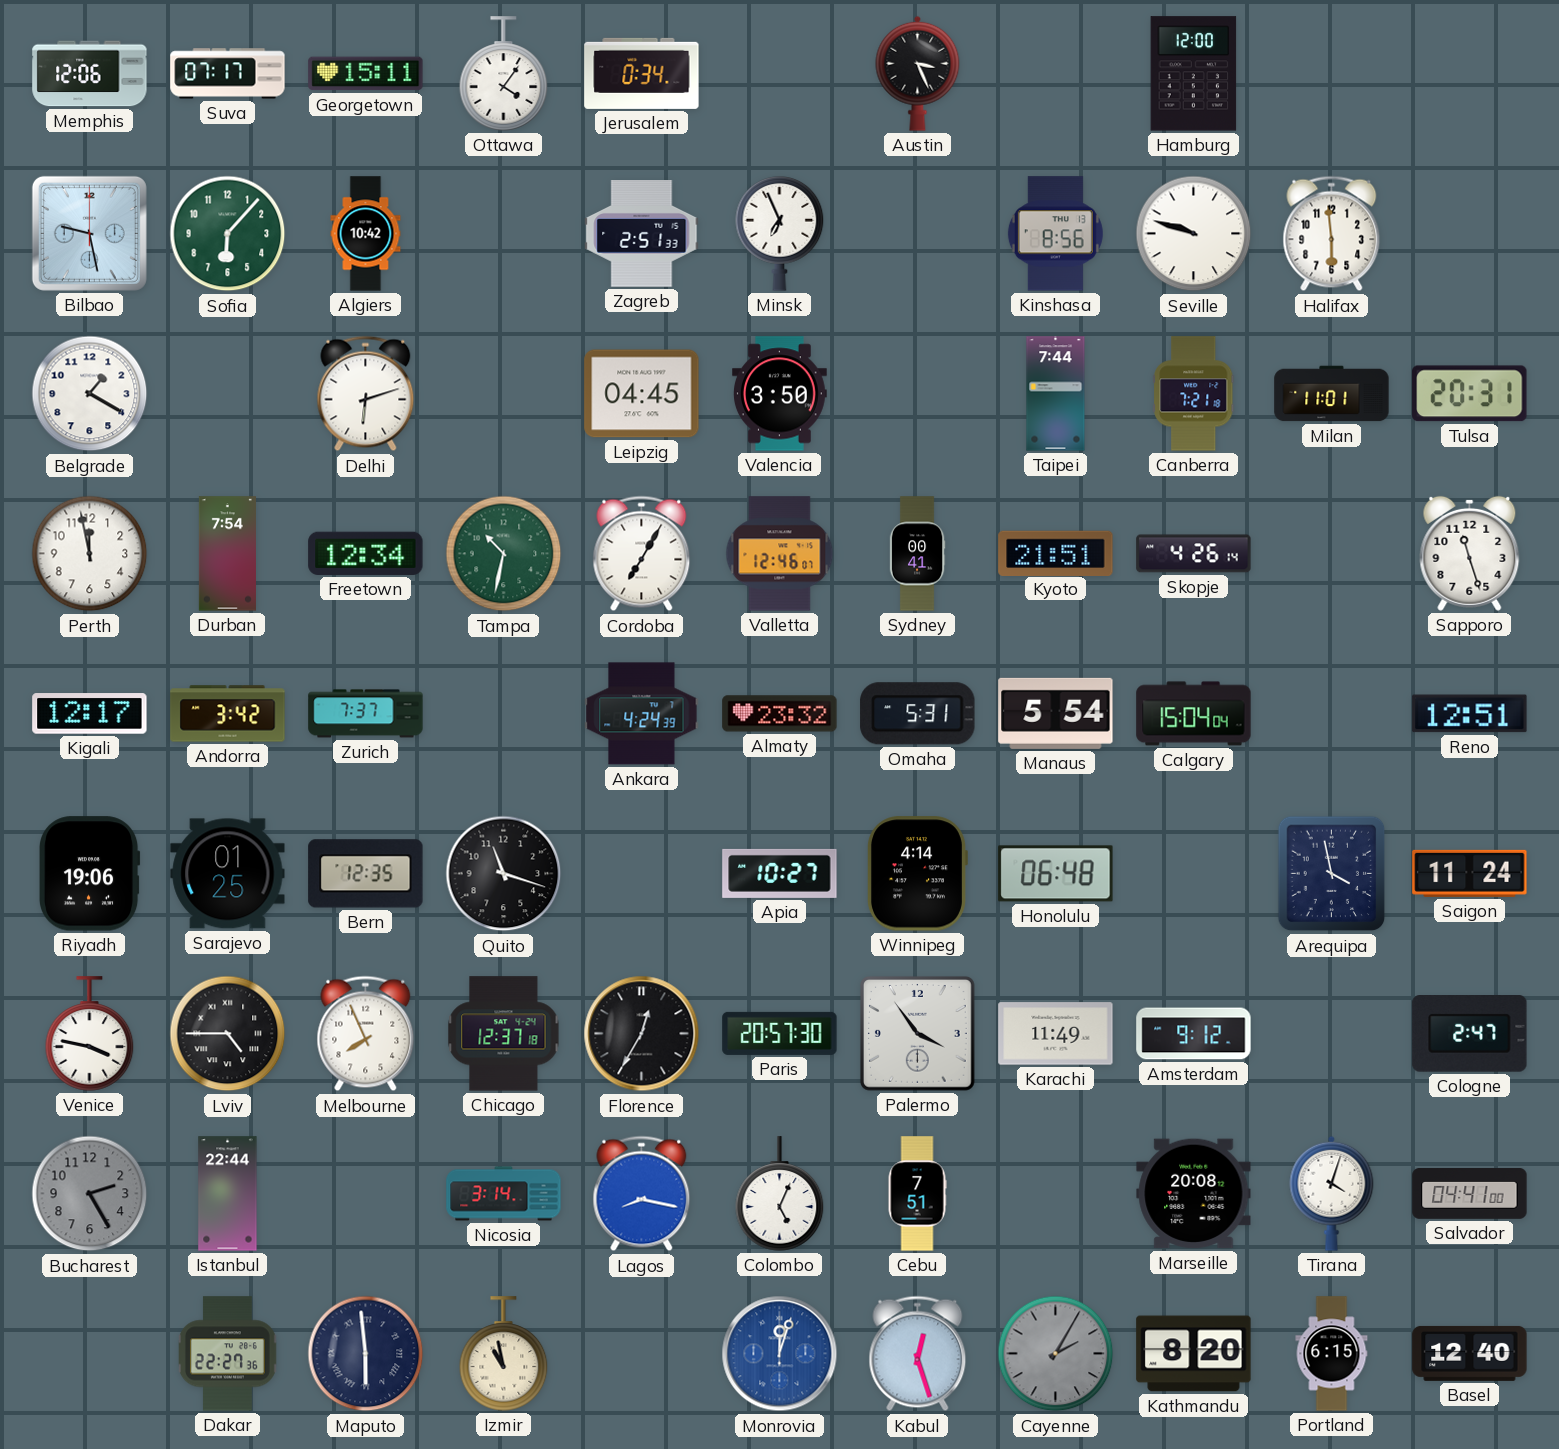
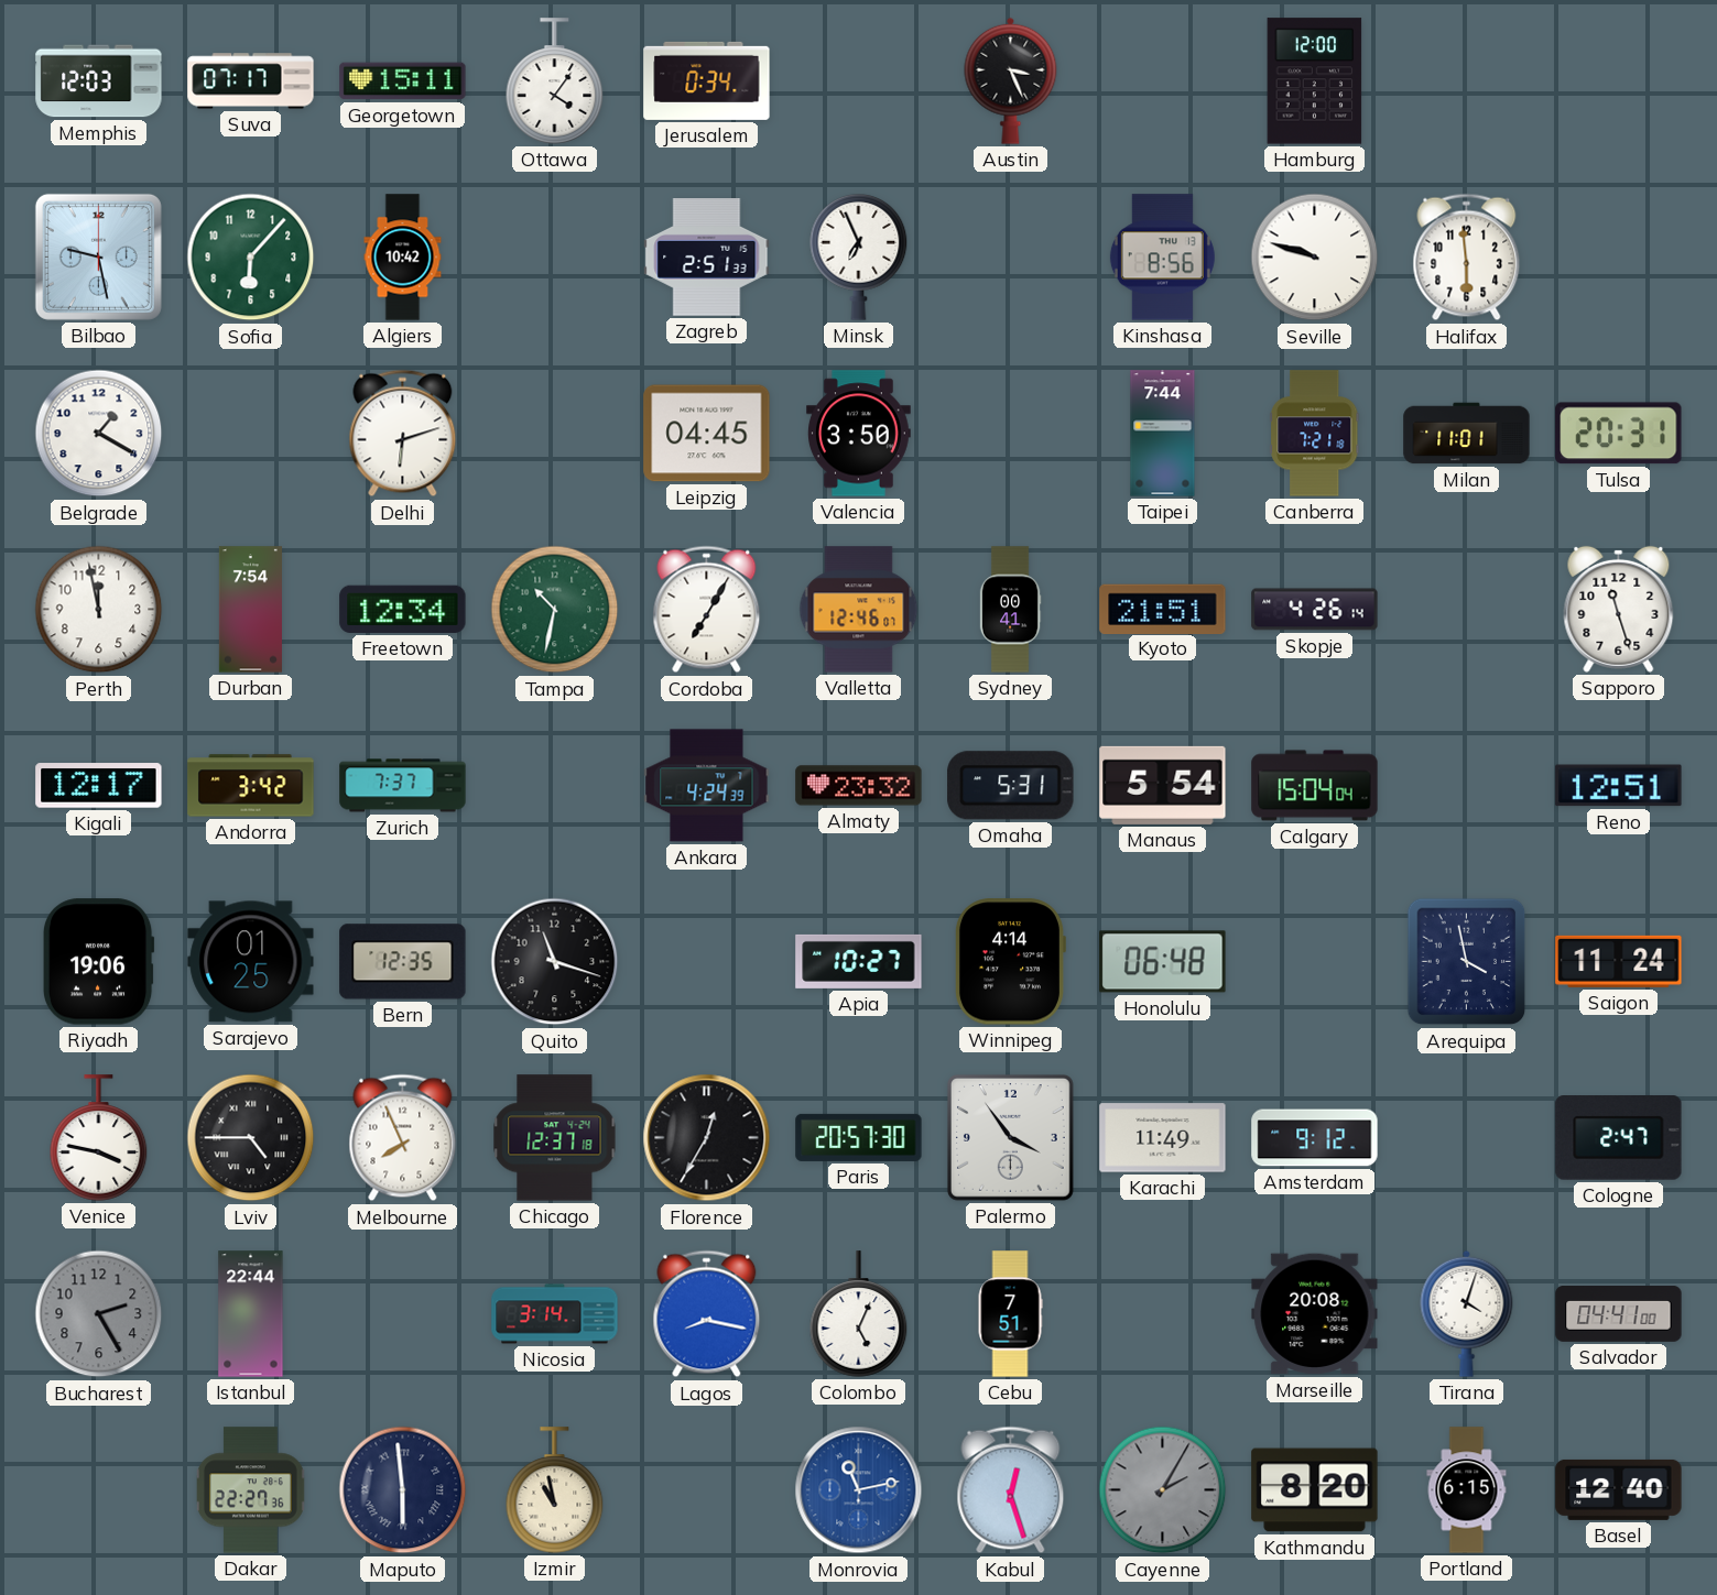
Memphis: 12:06 -> 12:03
Monrovia: 12:03 -> 11:13
